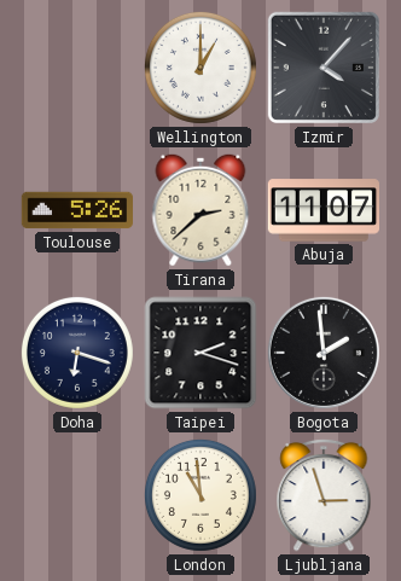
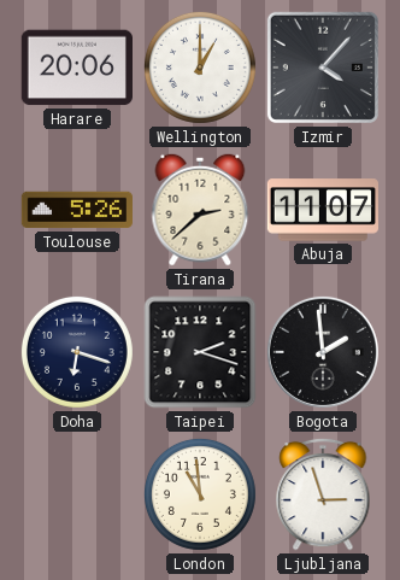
Harare: none -> 20:06
